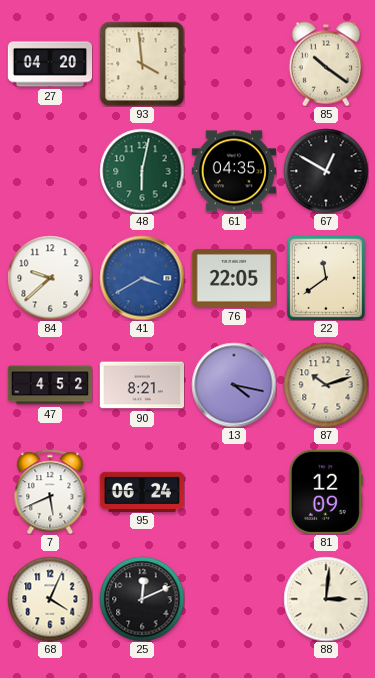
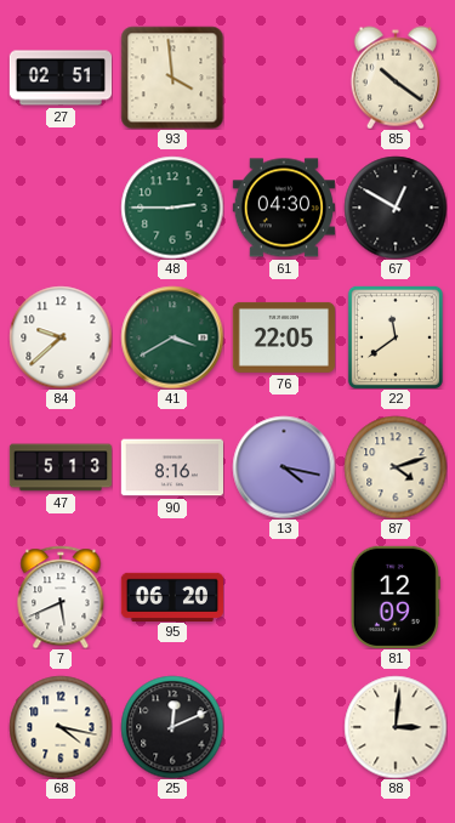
27: 04:20 -> 02:51
48: 6:02 -> 2:45
61: 04:35 -> 04:30
41 dial: blue -> green
47: 4:52 -> 5:13
90: 8:21 -> 8:16
87: 10:12 -> 4:12
95: 06:24 -> 06:20
68: 4:04 -> 4:17
